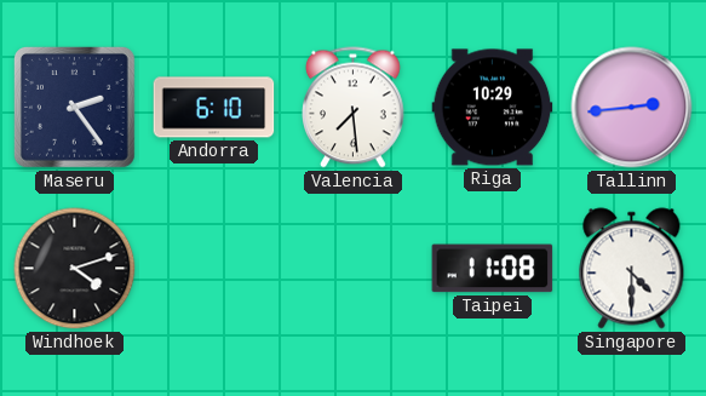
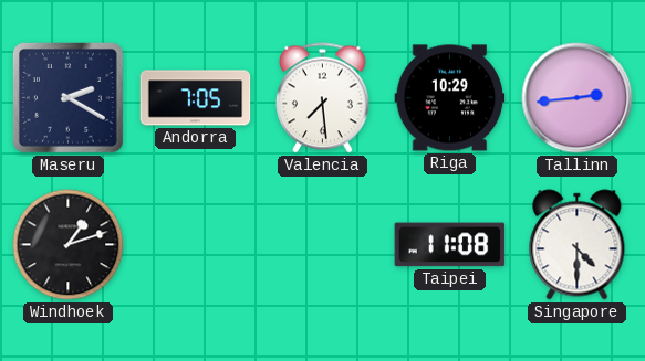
Maseru: 2:24 -> 2:20
Andorra: 6:10 -> 7:05
Windhoek: 4:12 -> 1:12
